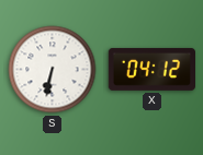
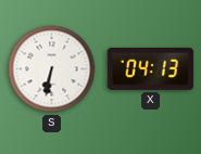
X: 04:12 -> 04:13
